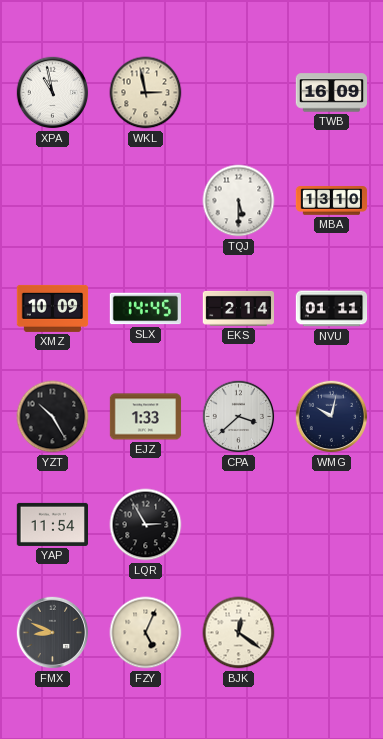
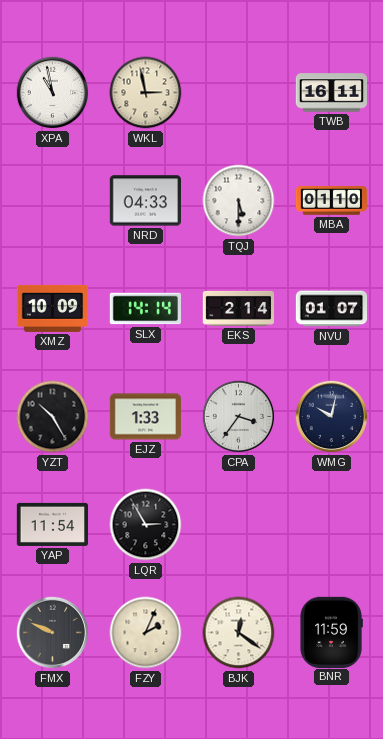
TWB: 16:09 -> 16:11
NRD: none -> 04:33
MBA: 13:10 -> 01:10
SLX: 14:45 -> 14:14
NVU: 01:11 -> 01:07
CPA: 3:38 -> 3:36
FMX: 8:49 -> 9:49
FZY: 5:04 -> 2:04
BNR: none -> 11:59
